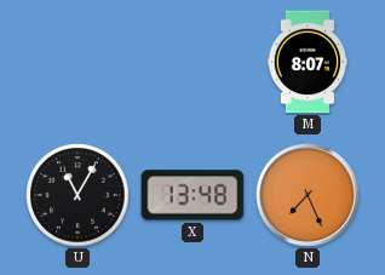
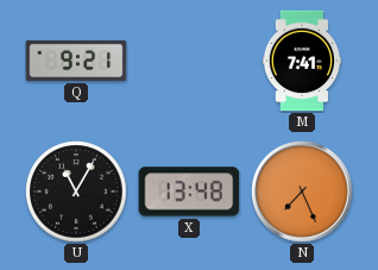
Q: none -> 9:21
M: 8:07 -> 7:41
